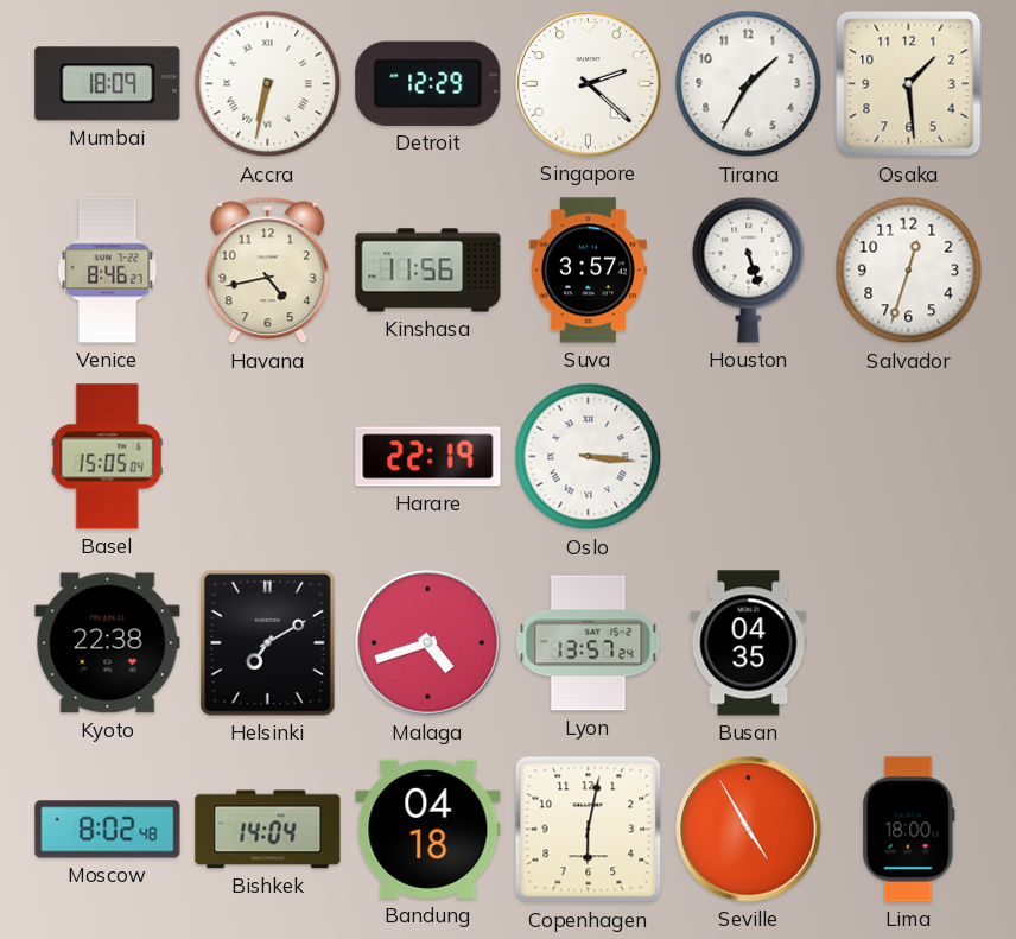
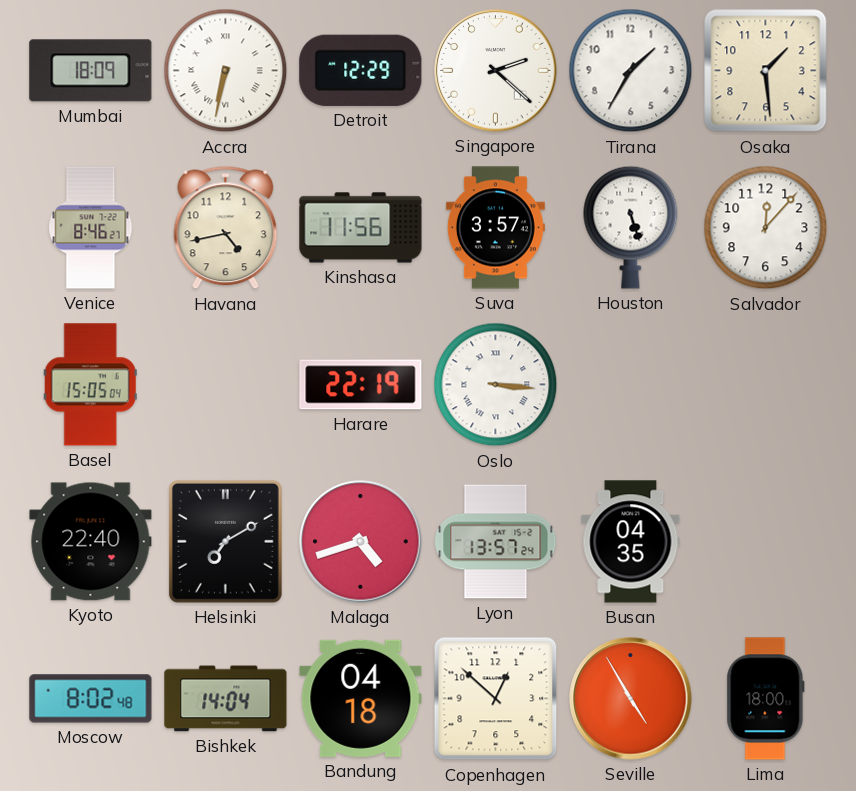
Salvador: 12:33 -> 12:07
Kyoto: 22:38 -> 22:40
Copenhagen: 6:02 -> 12:52
